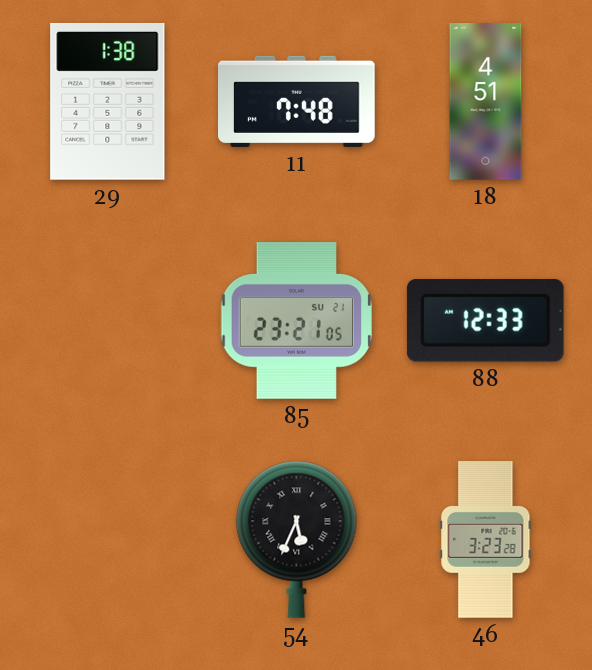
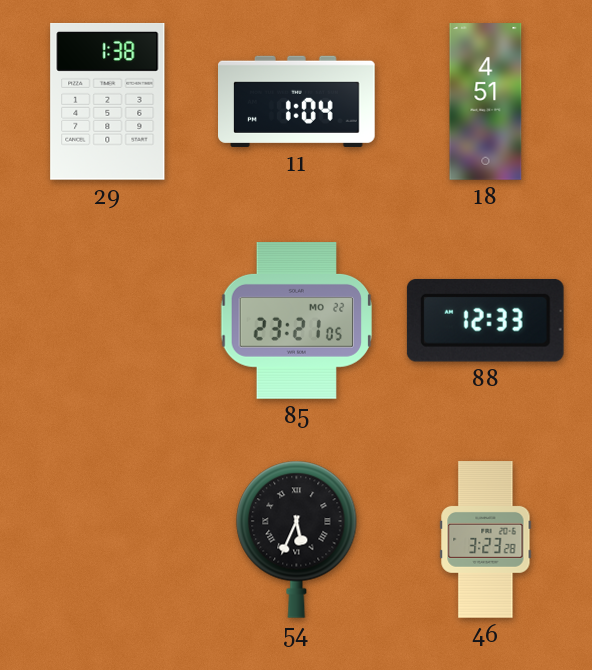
11: 7:48 -> 1:04
85 date: SU 21 -> MO 22
